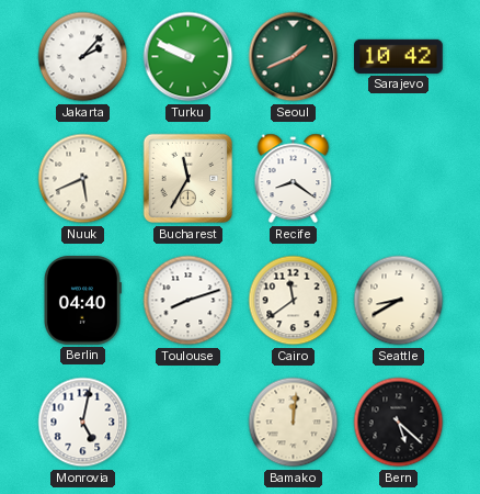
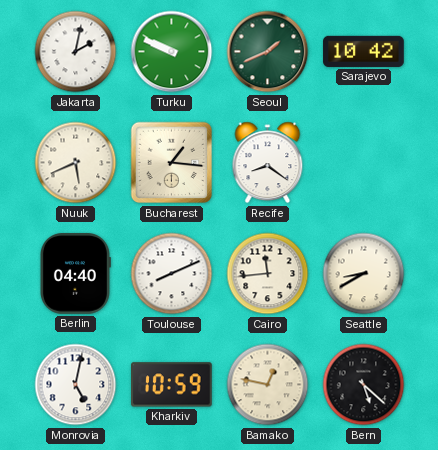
Jakarta: 2:07 -> 2:02
Bucharest: 11:35 -> 1:16
Toulouse: 8:12 -> 8:11
Cairo: 11:39 -> 11:44
Kharkiv: none -> 10:59
Bamako: 12:01 -> 12:47
